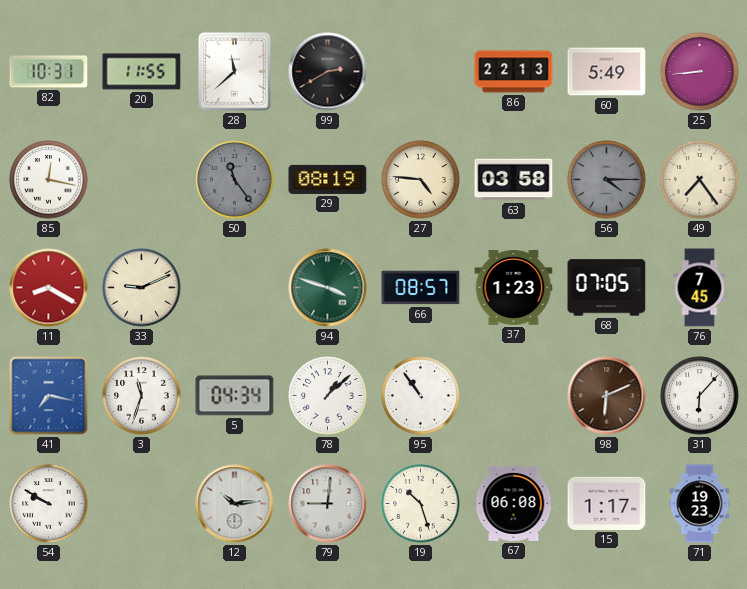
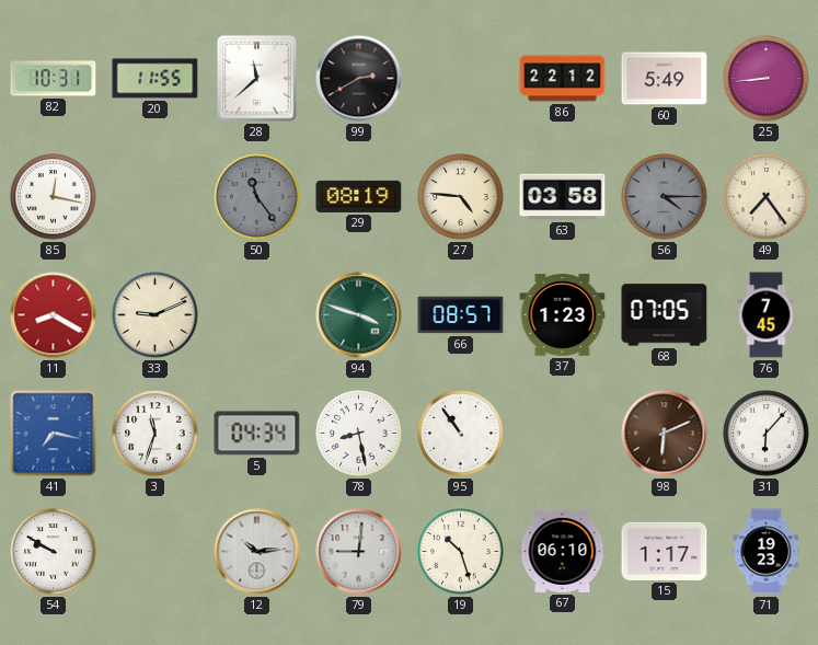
86: 22:13 -> 22:12
78: 1:08 -> 8:28
67: 06:08 -> 06:10
